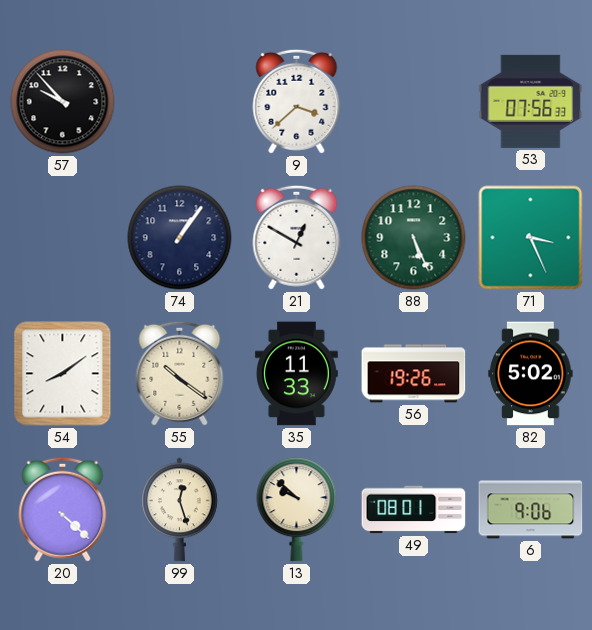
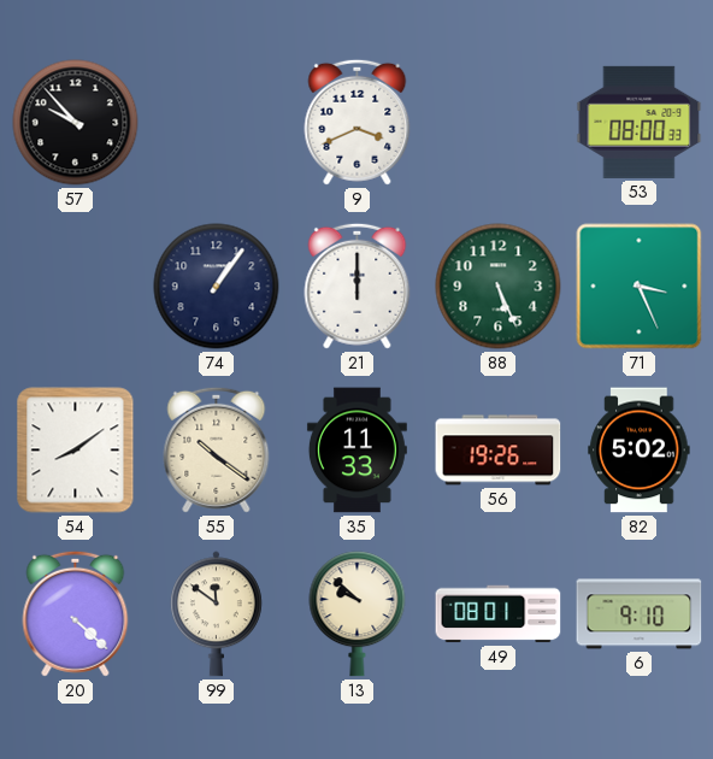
9: 3:38 -> 3:41
53: 07:56 -> 08:00
21: 12:50 -> 12:00
99: 12:27 -> 11:51
6: 9:06 -> 9:10
